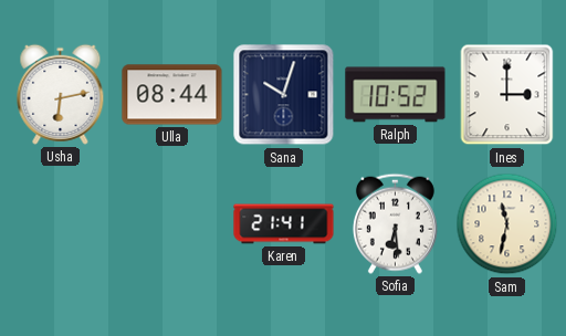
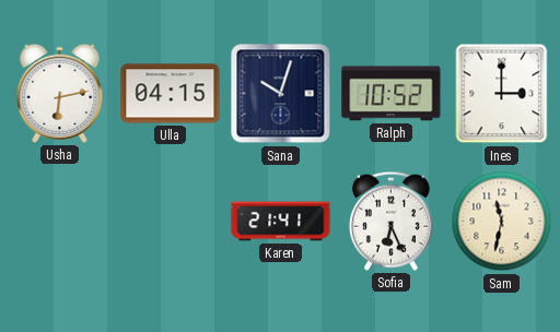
Ulla: 08:44 -> 04:15
Sofia: 6:29 -> 6:26
